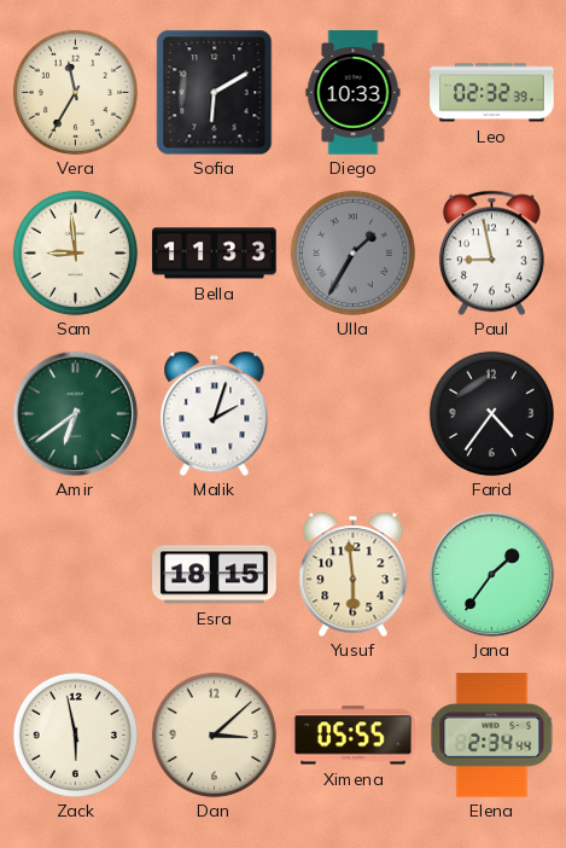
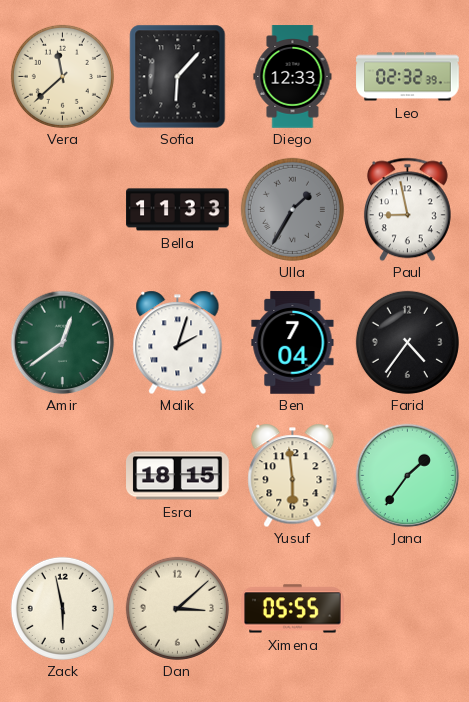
Vera: 11:35 -> 11:38
Sofia: 6:10 -> 6:07
Diego: 10:33 -> 12:33
Sam: 8:59 -> none
Amir: 6:39 -> 12:39
Ben: none -> 7:04
Elena: 2:34 -> none
